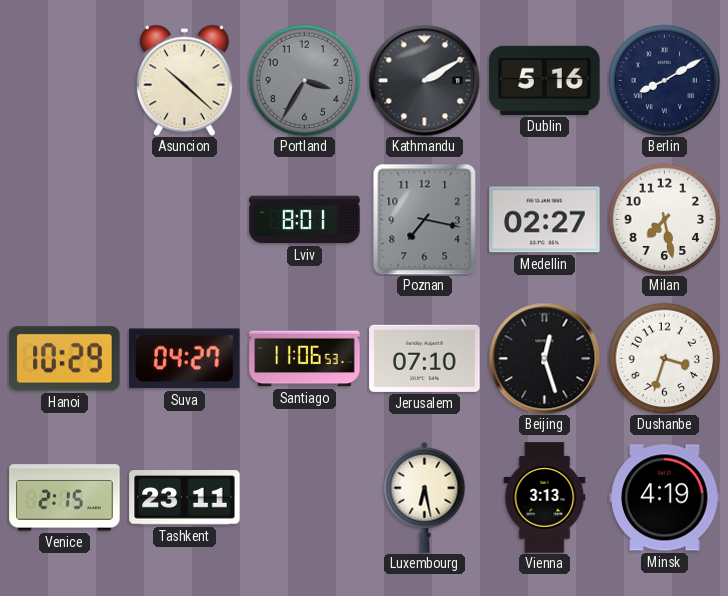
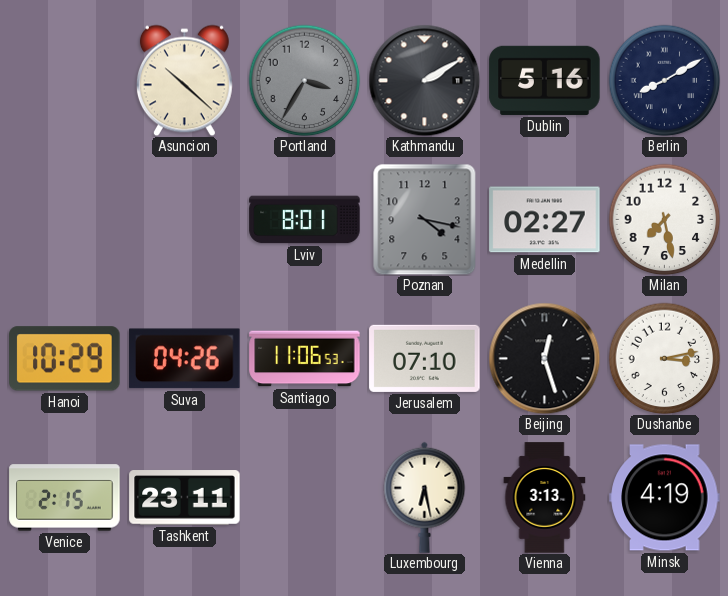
Poznan: 7:17 -> 4:17
Suva: 04:27 -> 04:26
Dushanbe: 3:33 -> 3:13
